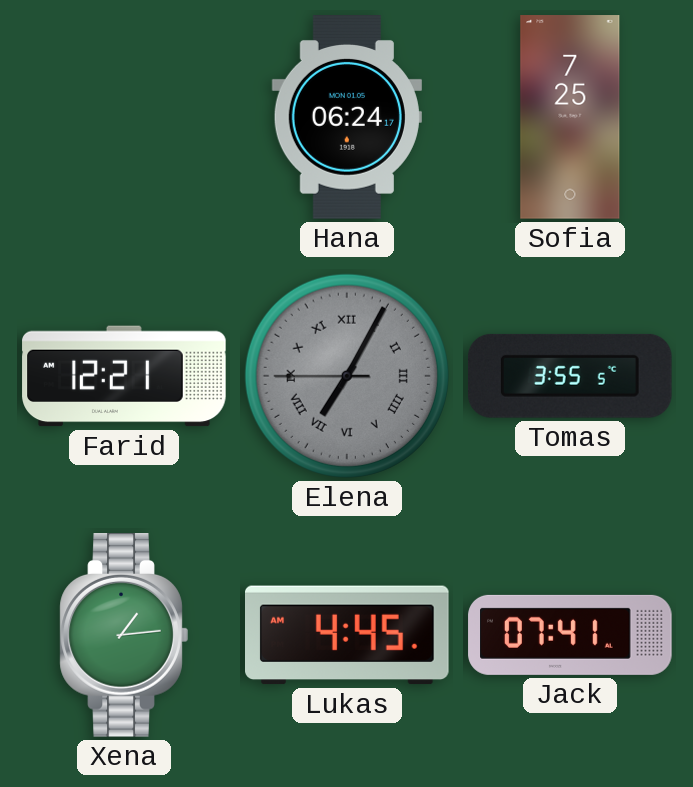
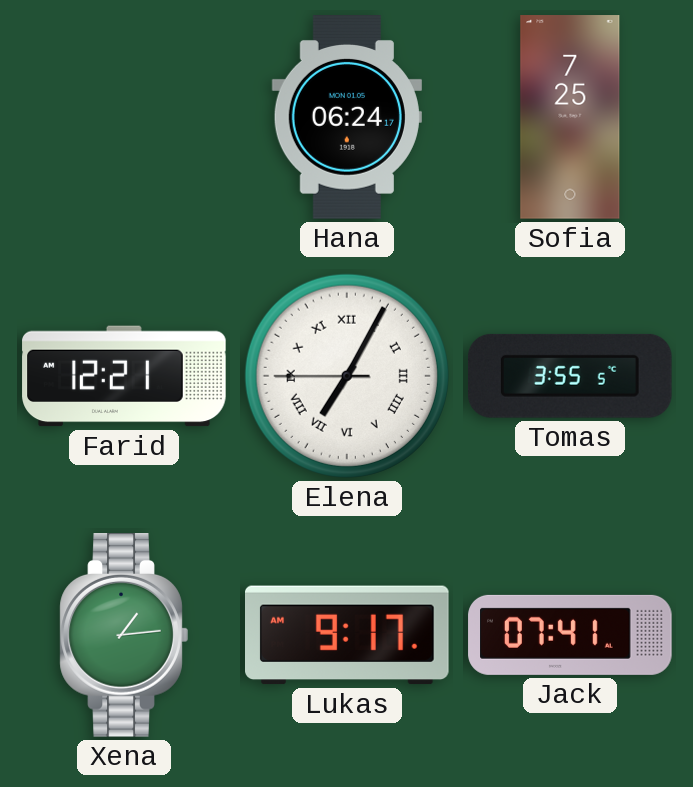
Elena dial: grey -> white
Lukas: 4:45 -> 9:17
